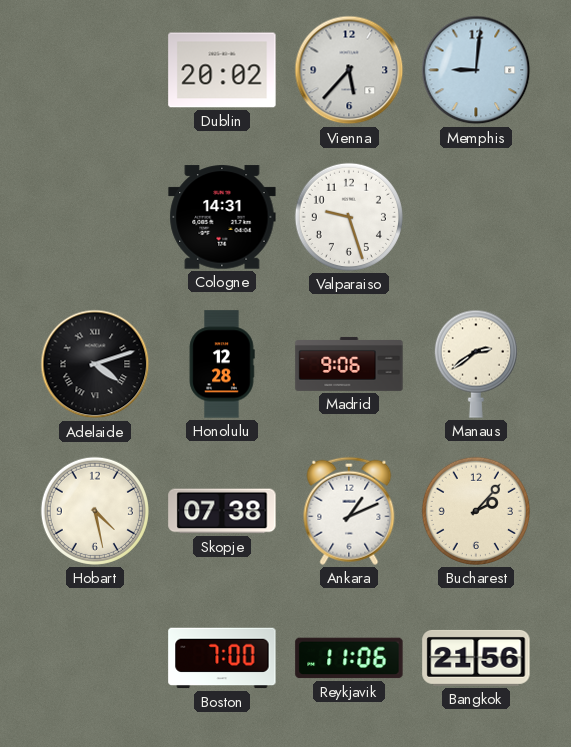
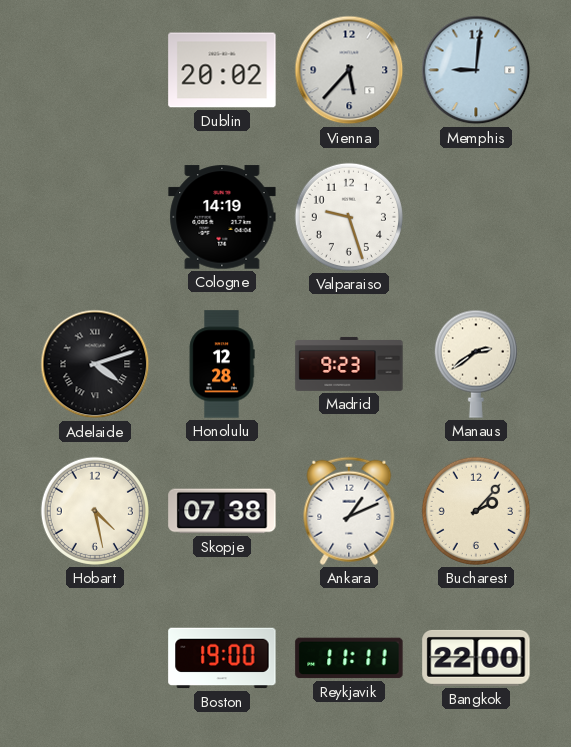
Cologne: 14:31 -> 14:19
Madrid: 9:06 -> 9:23
Boston: 7:00 -> 19:00
Reykjavik: 11:06 -> 11:11
Bangkok: 21:56 -> 22:00
